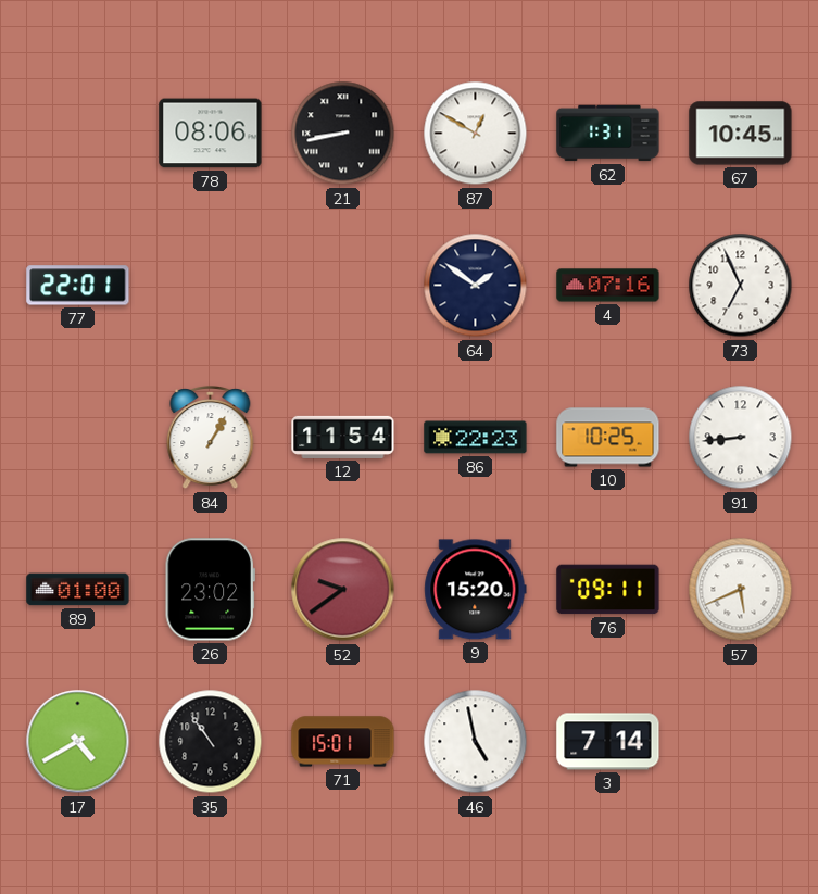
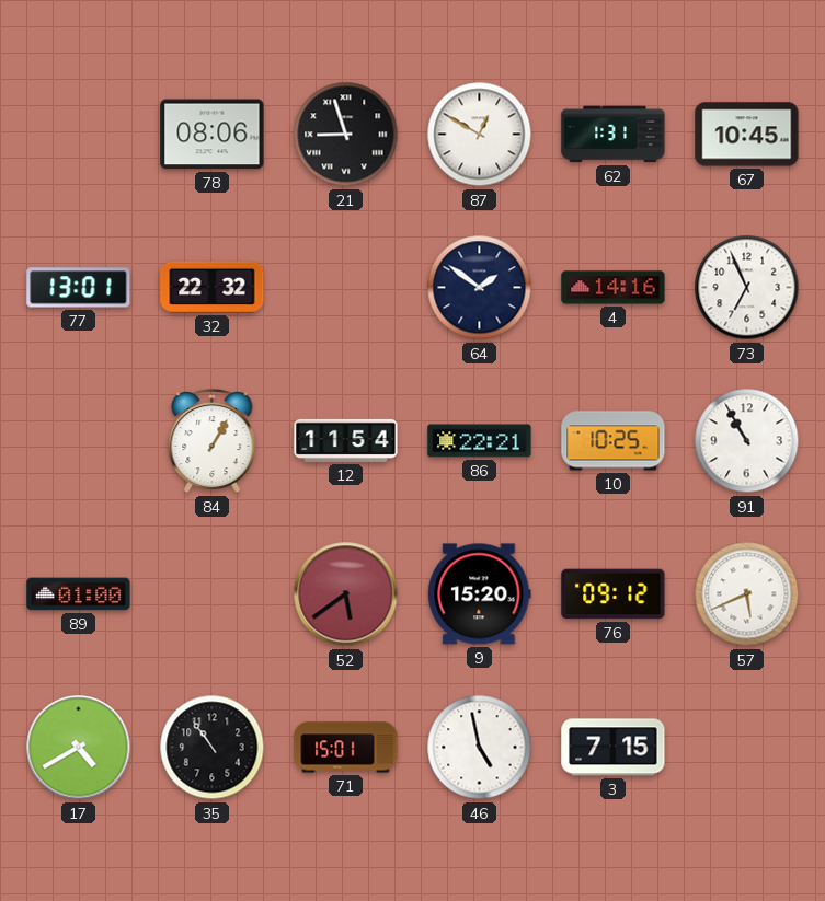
21: 8:43 -> 8:57
77: 22:01 -> 13:01
32: none -> 22:32
4: 07:16 -> 14:16
86: 22:23 -> 22:21
91: 8:44 -> 10:55
26: 23:02 -> none
52: 9:39 -> 5:39
76: 09:11 -> 09:12
3: 7:14 -> 7:15
